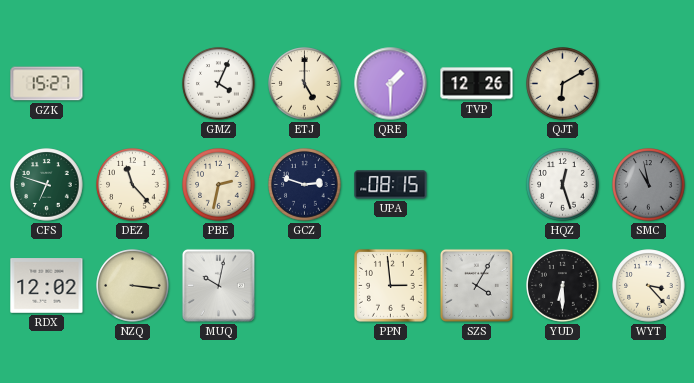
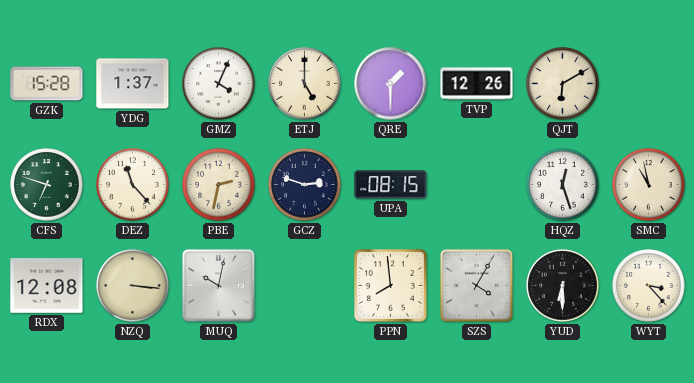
GZK: 15:27 -> 15:28
YDG: none -> 1:37
SMC dial: grey -> cream
RDX: 12:02 -> 12:08
PPN: 2:59 -> 7:59
